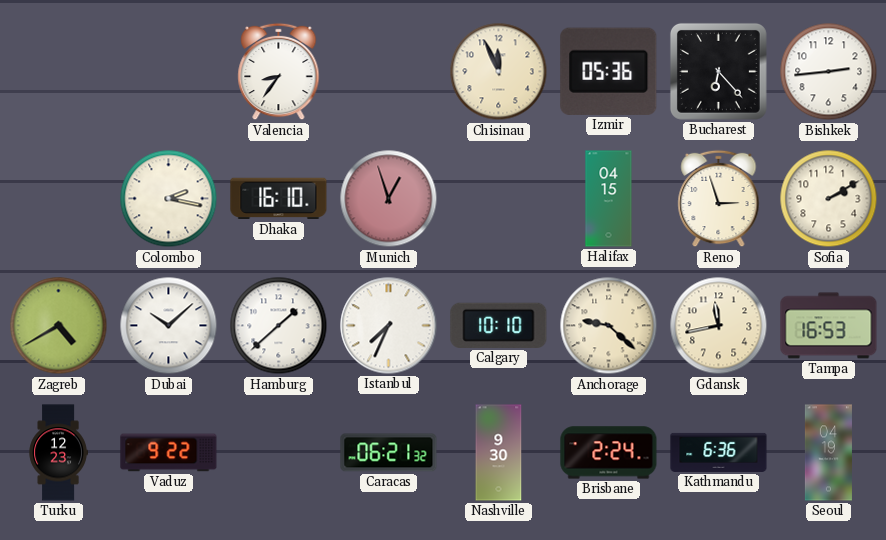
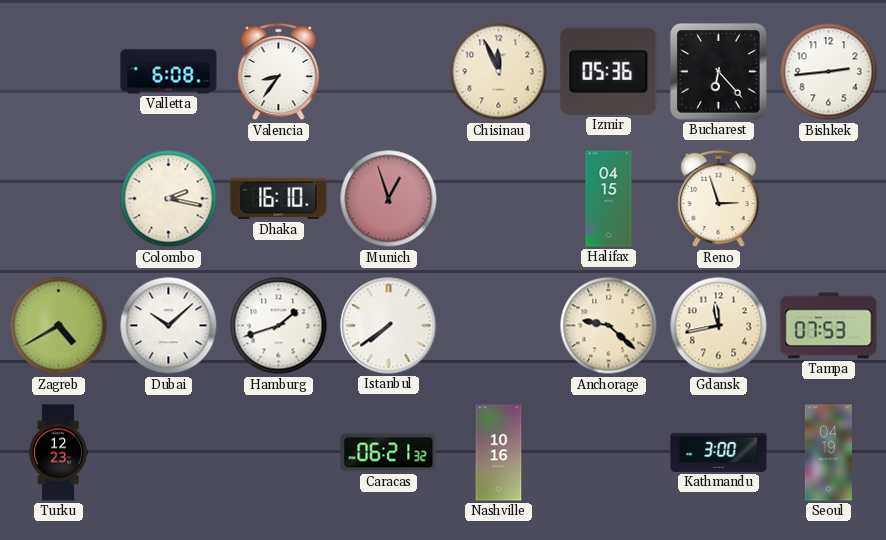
Valletta: none -> 6:08
Sofia: 2:10 -> none
Hamburg: 1:38 -> 1:42
Istanbul: 7:34 -> 7:39
Calgary: 10:10 -> none
Tampa: 16:53 -> 07:53
Vaduz: 9:22 -> none
Nashville: 9:30 -> 10:16
Brisbane: 2:24 -> none
Kathmandu: 6:36 -> 3:00
